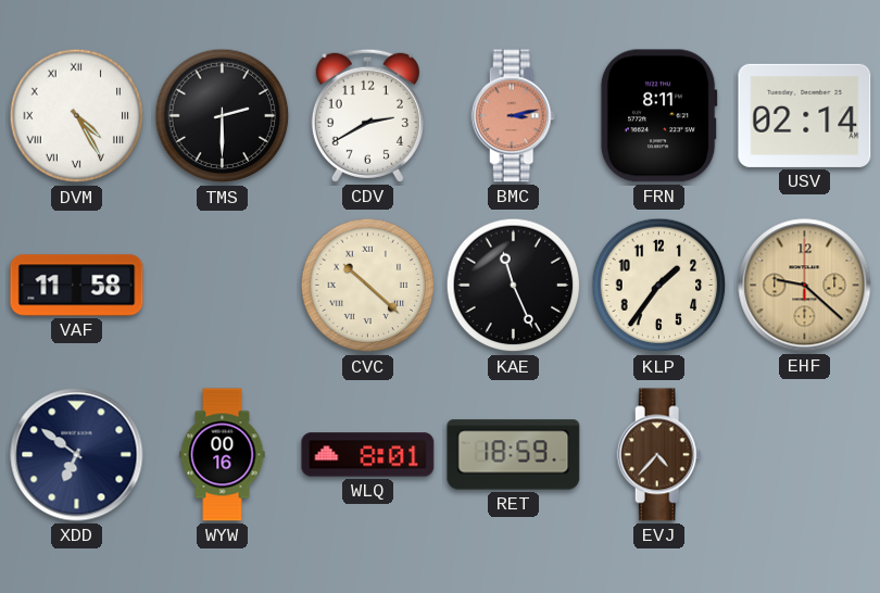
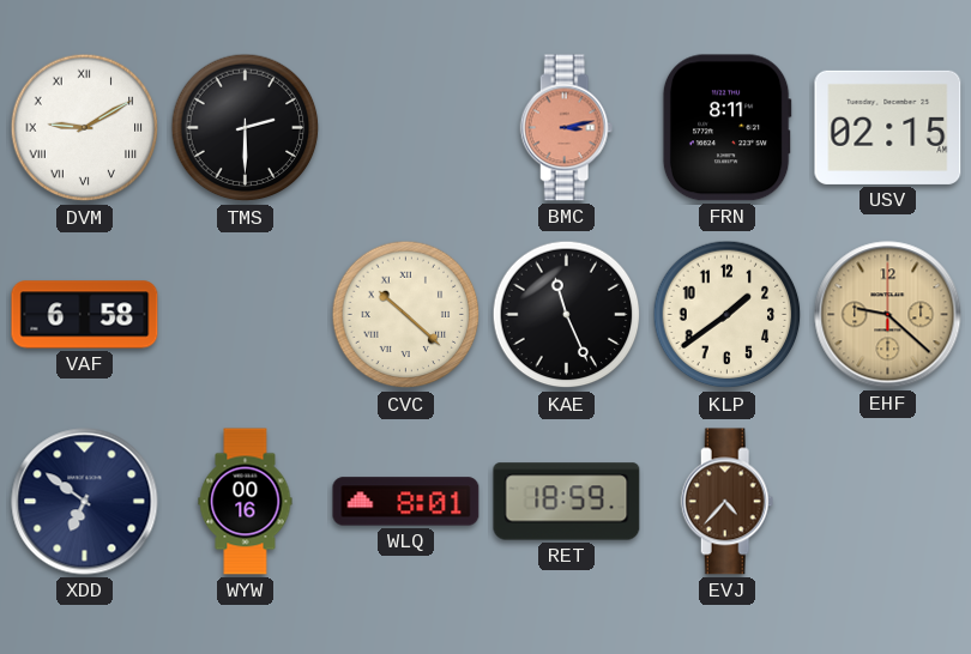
DVM: 4:25 -> 9:10
CDV: 2:40 -> none
USV: 02:14 -> 02:15
VAF: 11:58 -> 6:58
KLP: 1:36 -> 1:39
